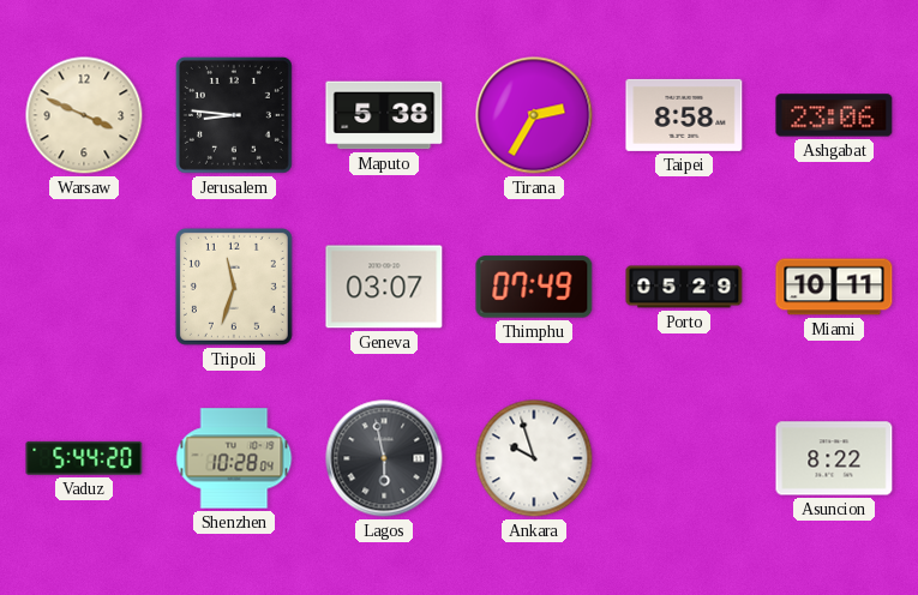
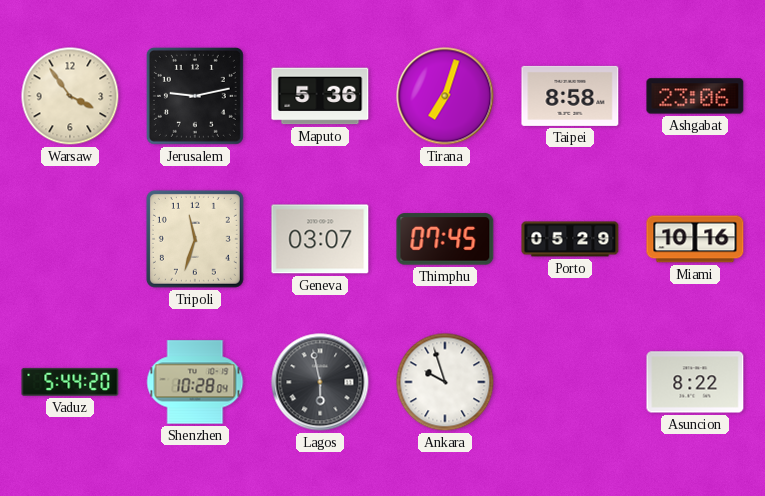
Warsaw: 3:49 -> 3:54
Jerusalem: 8:46 -> 9:13
Maputo: 5:38 -> 5:36
Tirana: 2:35 -> 7:03
Thimphu: 07:49 -> 07:45
Miami: 10:11 -> 10:16
